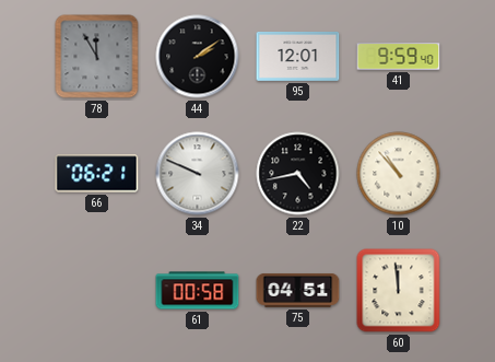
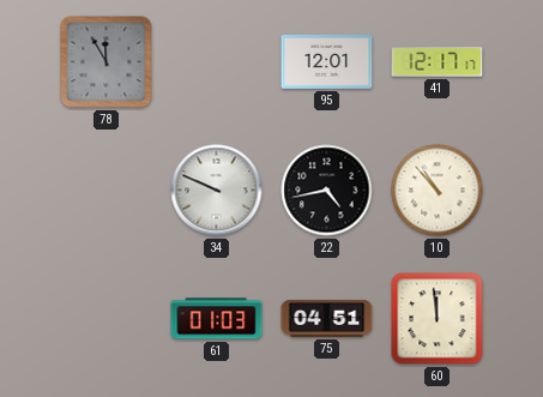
44: 2:09 -> none
41: 9:59 -> 12:17
66: 06:21 -> none
61: 00:58 -> 01:03
